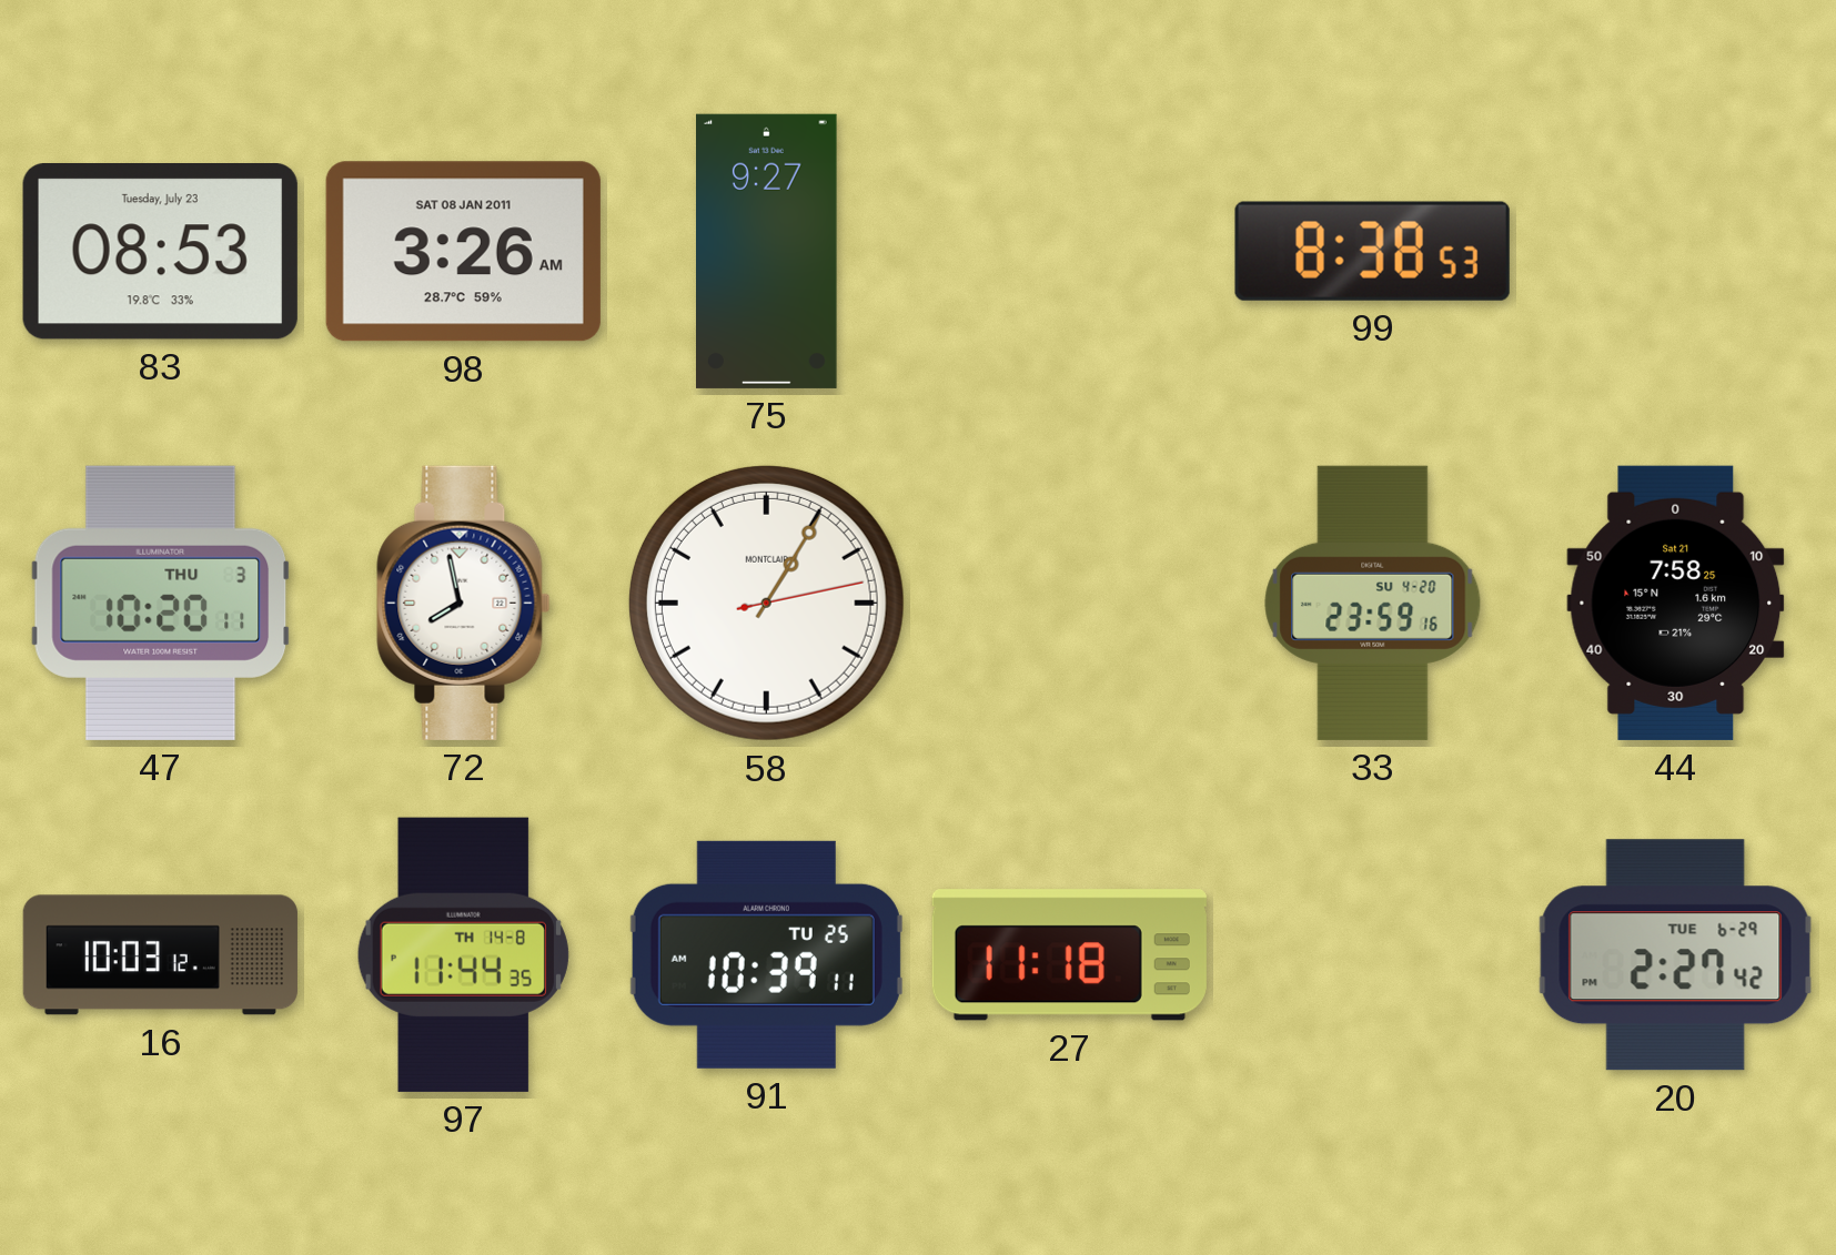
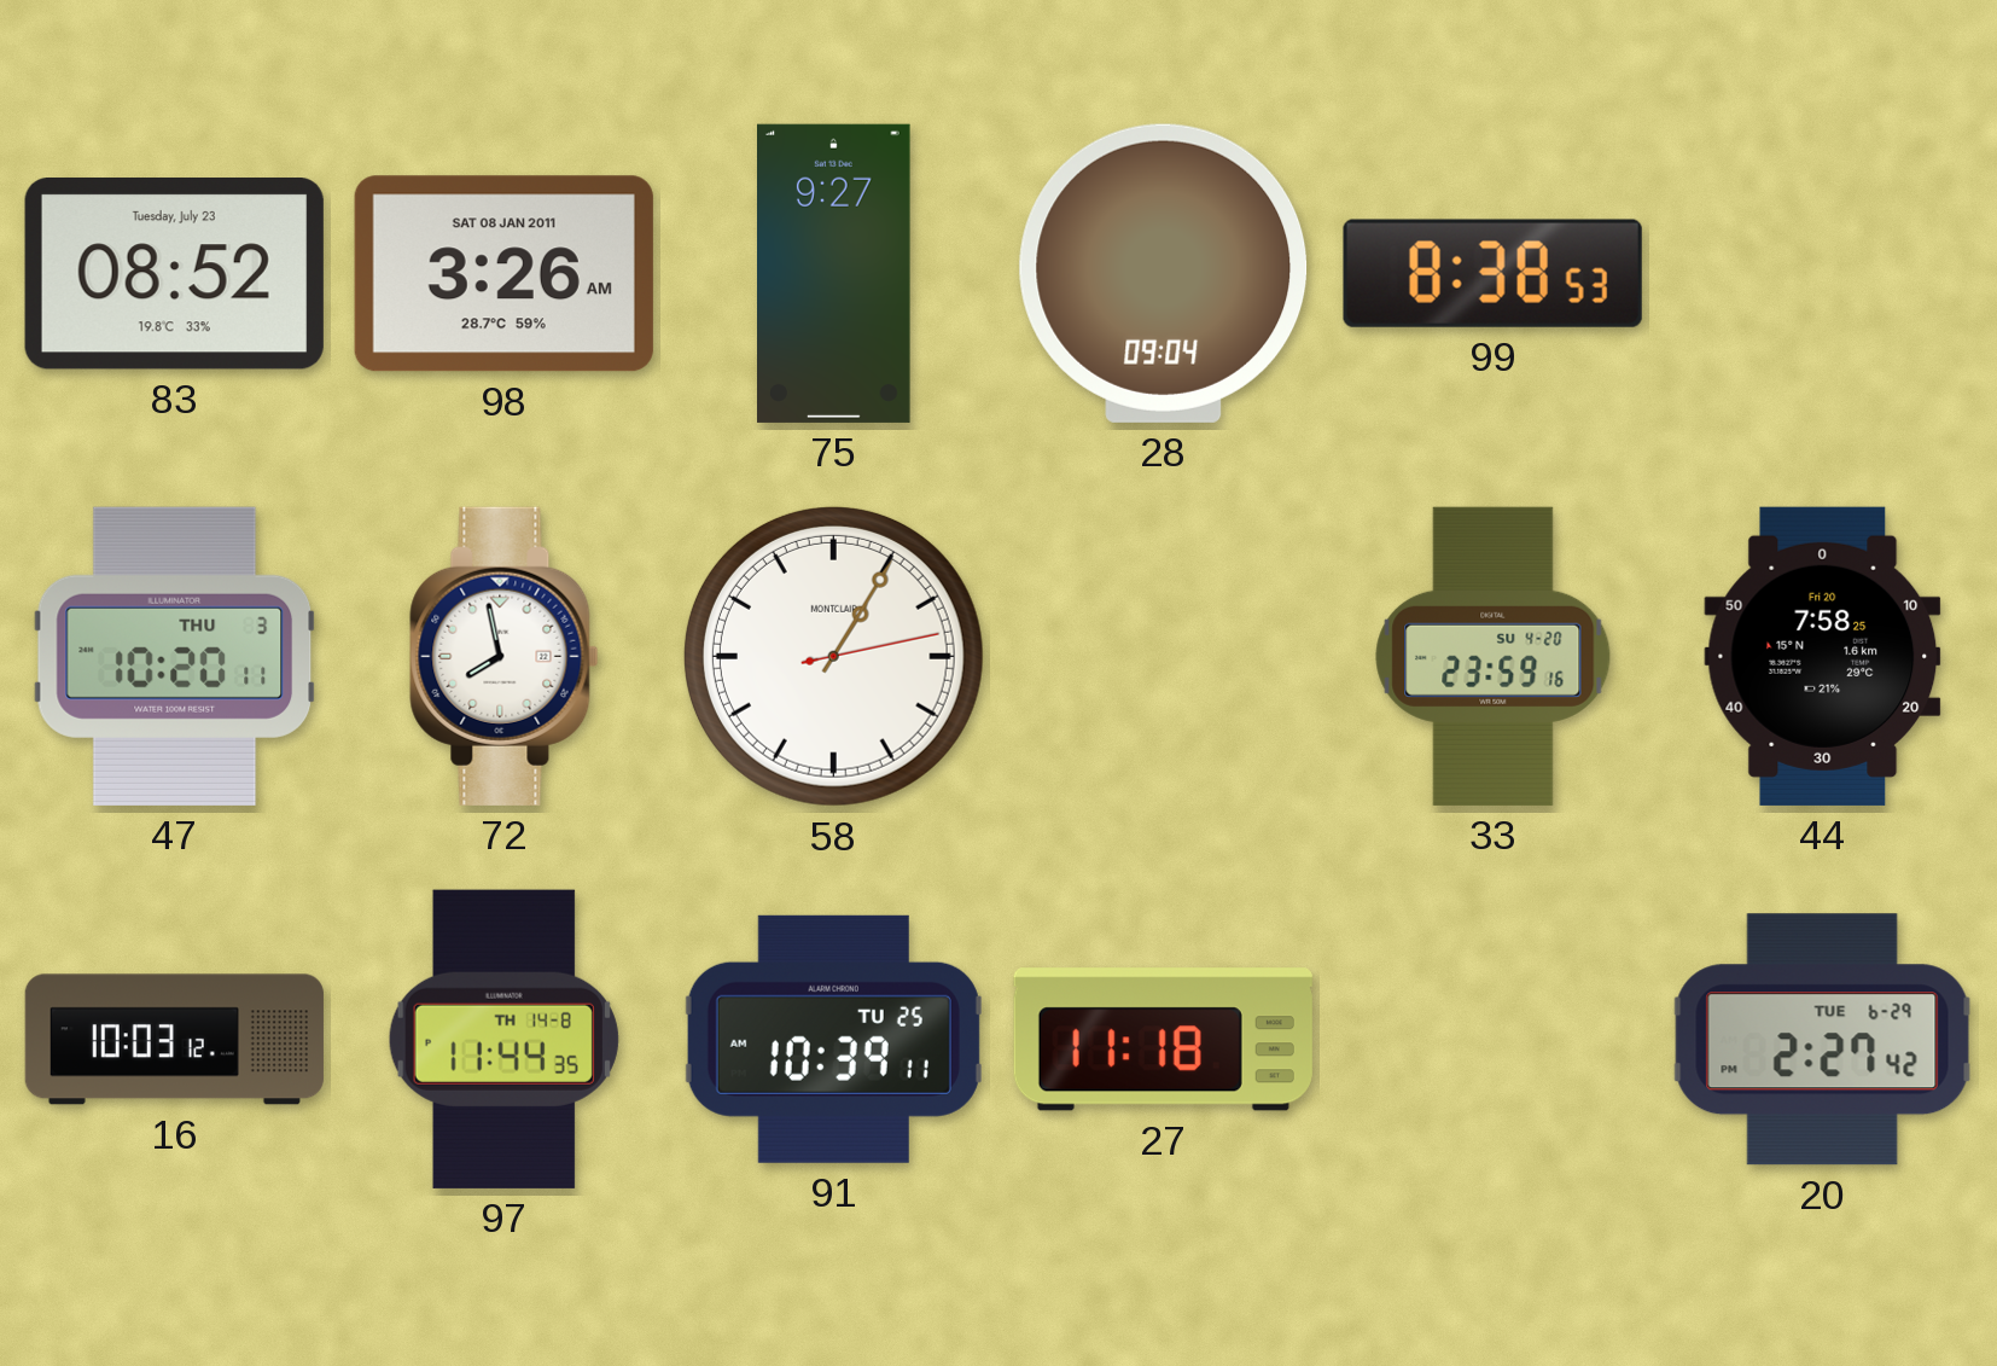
83: 08:53 -> 08:52
28: none -> 09:04
44 date: Sat 21 -> Fri 20
